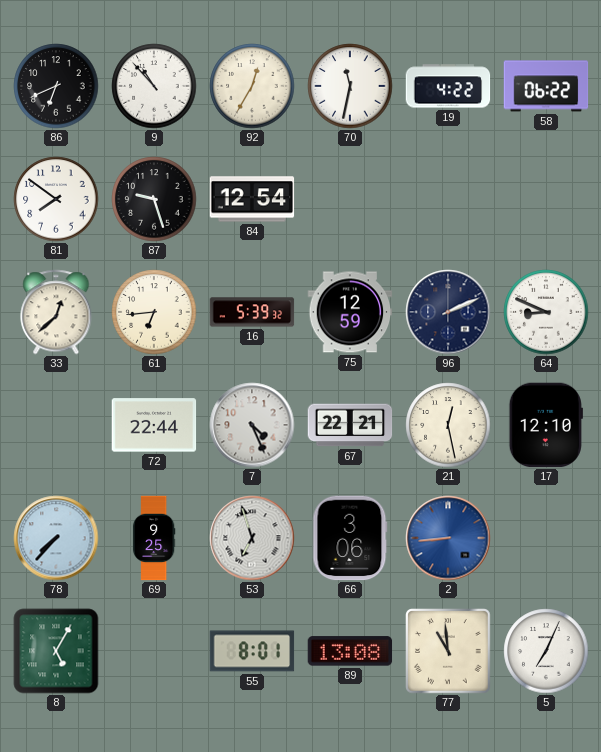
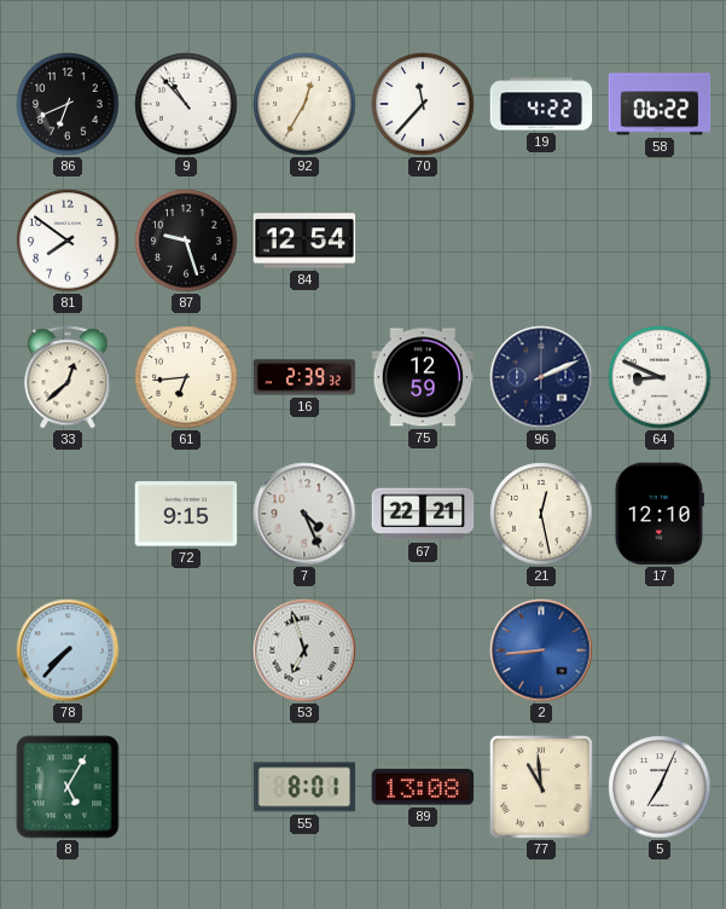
70: 11:32 -> 11:37
16: 5:39 -> 2:39
72: 22:44 -> 9:15
69: 9:25 -> none
66: 3:06 -> none
